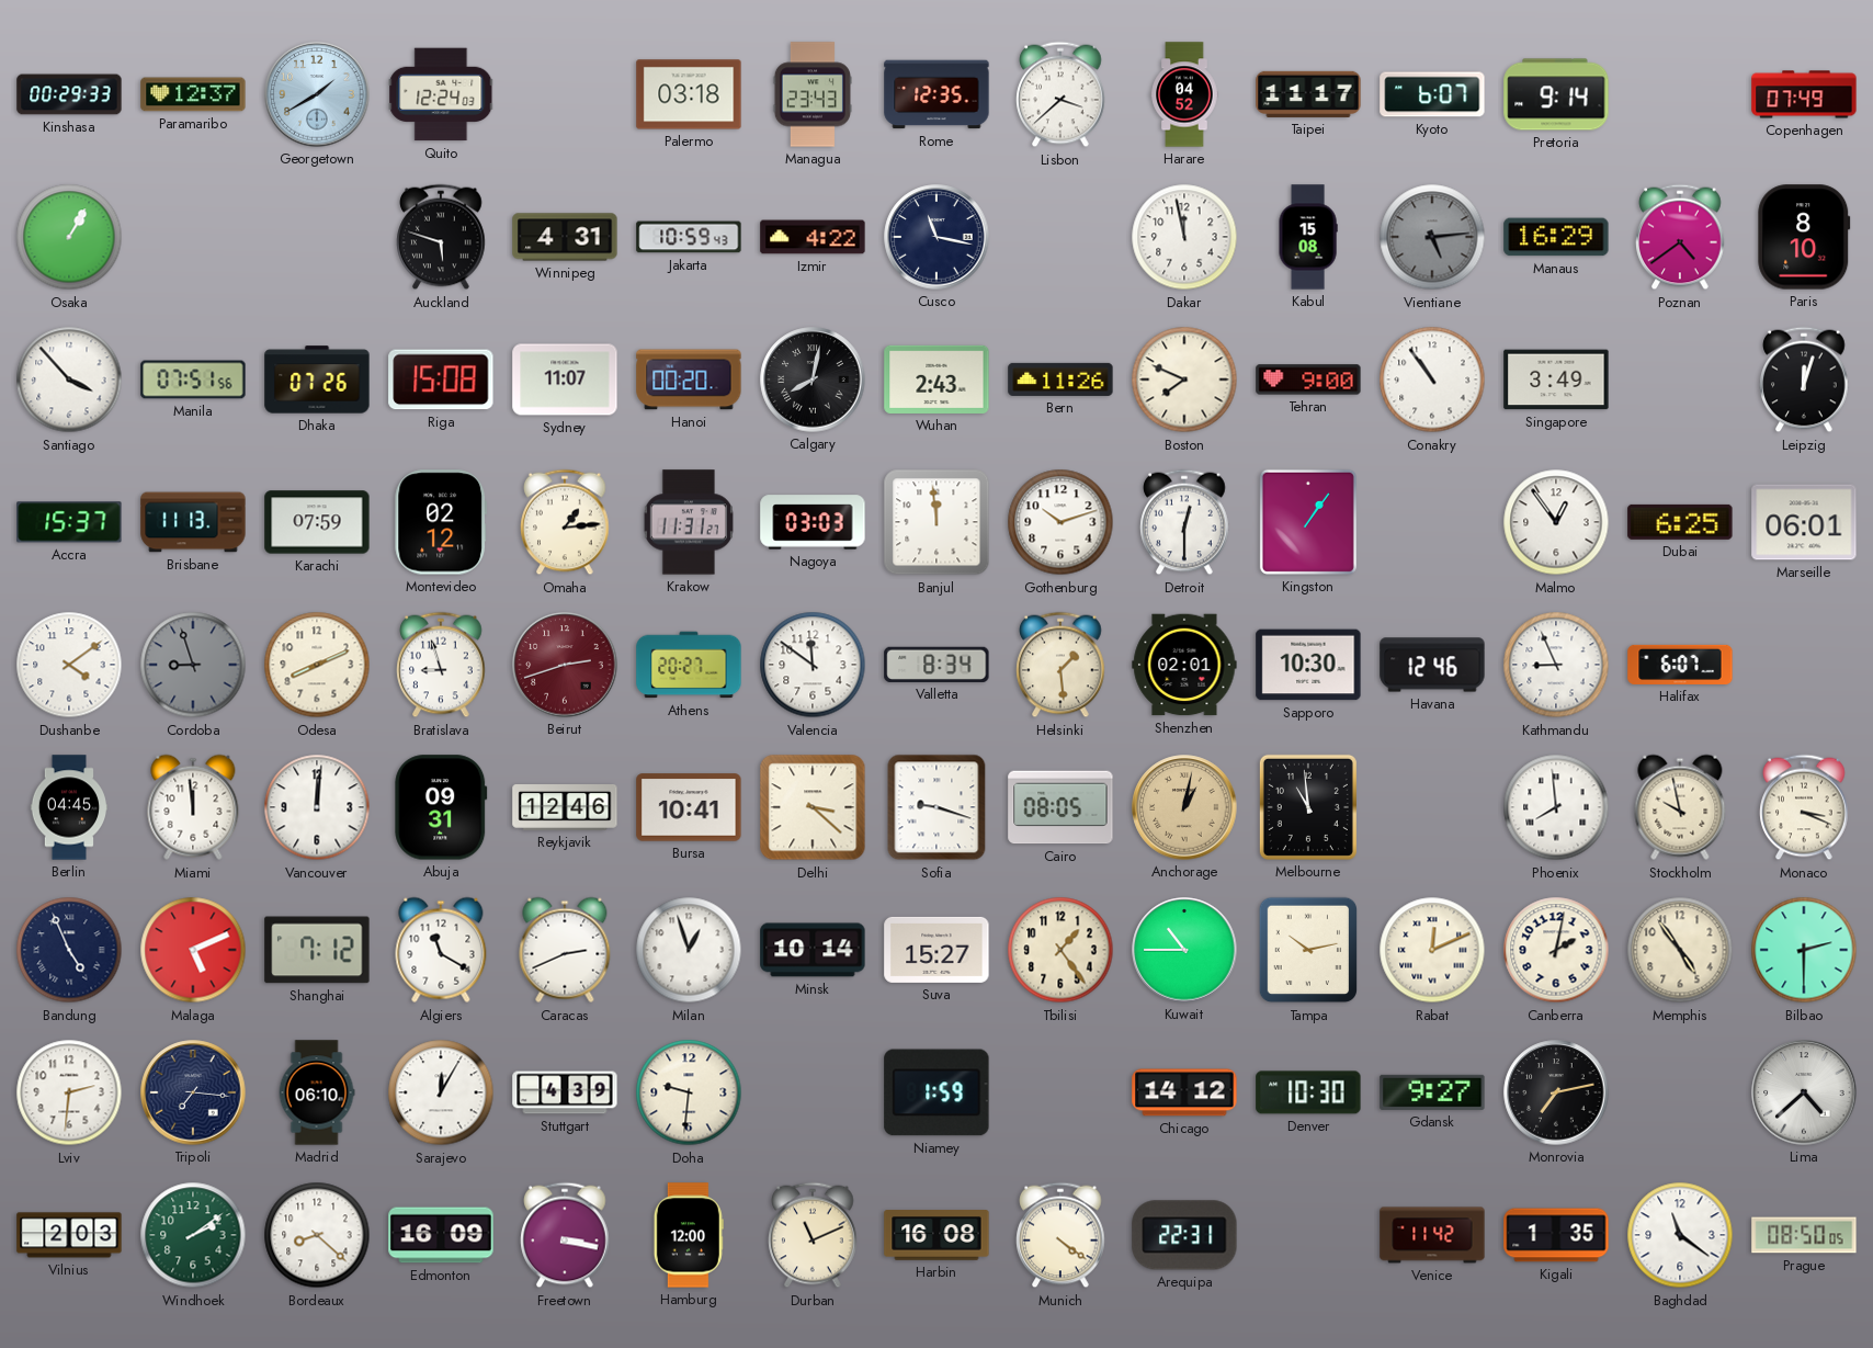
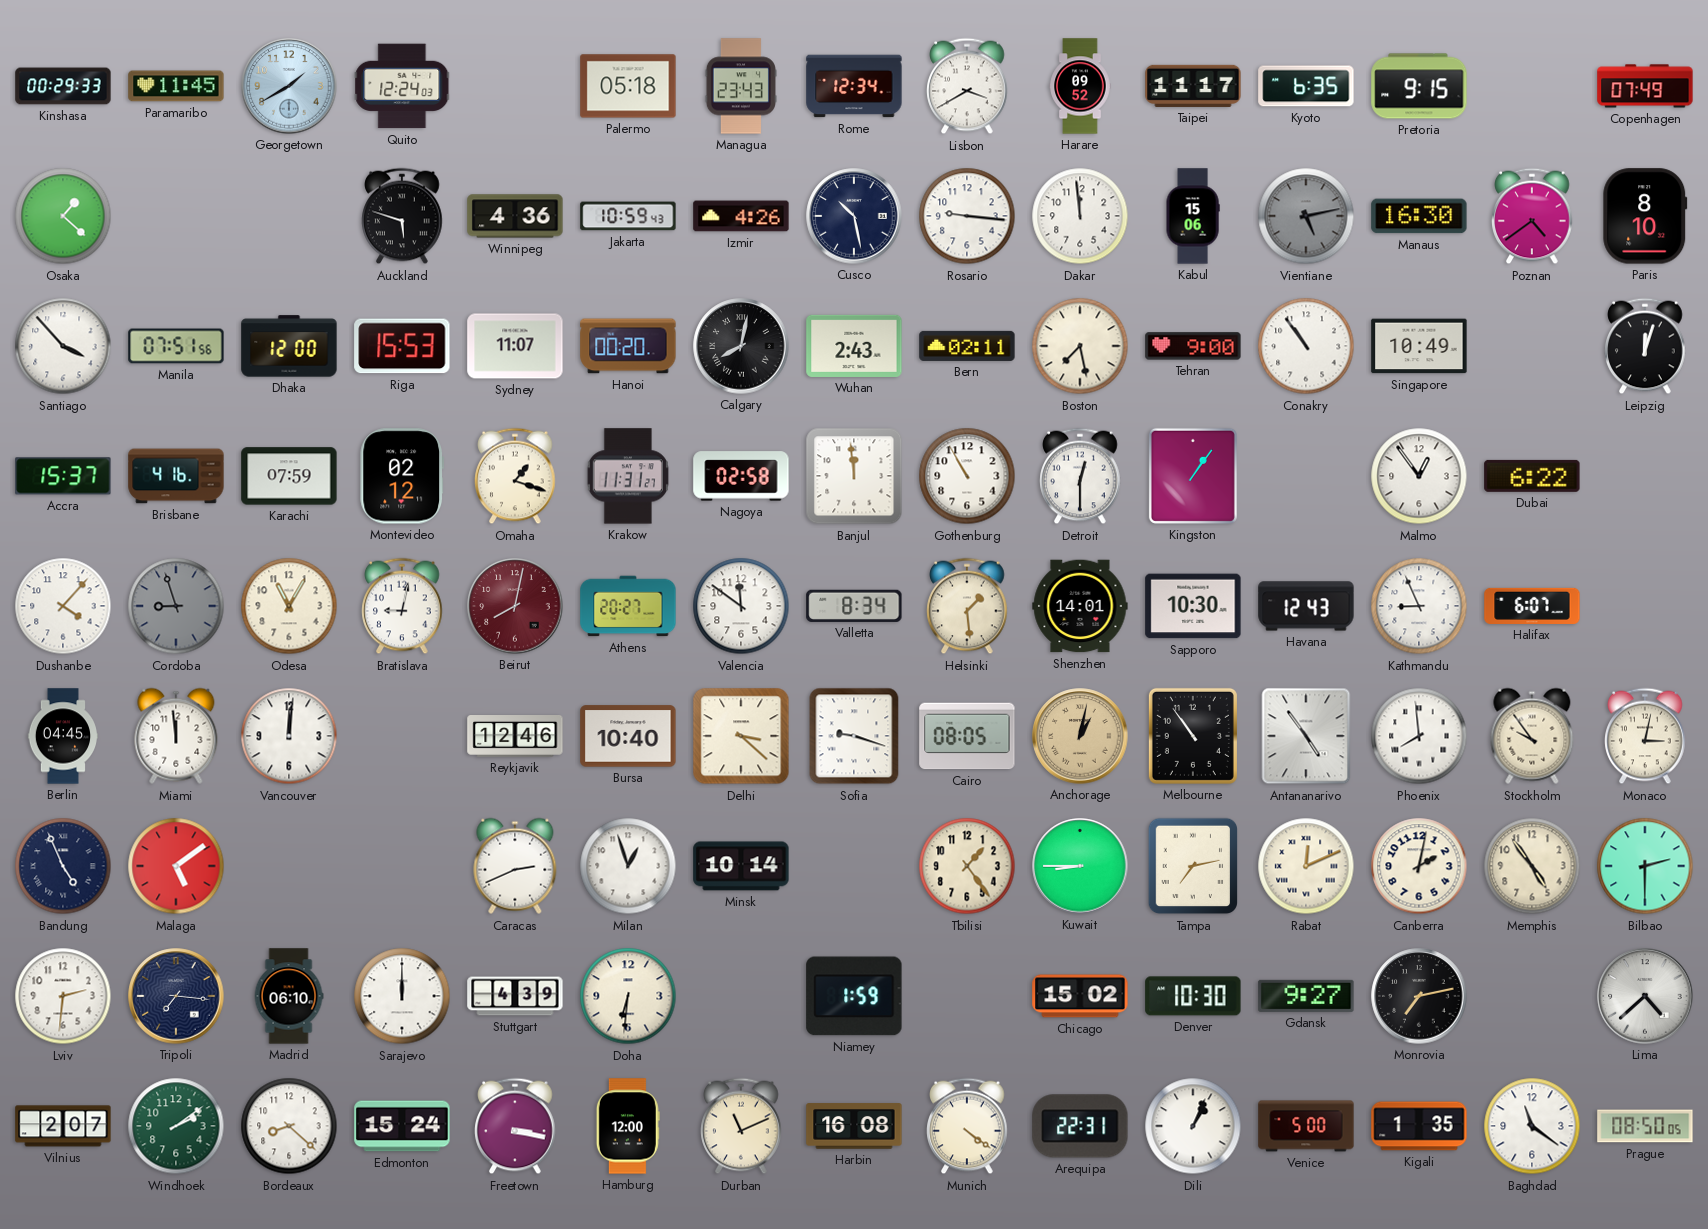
Paramaribo: 12:37 -> 11:45
Palermo: 03:18 -> 05:18
Rome: 12:35 -> 12:34
Lisbon: 3:38 -> 3:40
Harare: 04:52 -> 09:52
Kyoto: 6:07 -> 6:35
Pretoria: 9:14 -> 9:15
Osaka: 1:05 -> 1:22
Winnipeg: 4:31 -> 4:36
Izmir: 4:22 -> 4:26
Cusco: 11:17 -> 10:28
Rosario: none -> 9:16
Dakar: 11:58 -> 11:59
Kabul: 15:08 -> 15:06
Vientiane: 5:14 -> 5:13
Manaus: 16:29 -> 16:30
Dhaka: 07:26 -> 12:00
Riga: 15:08 -> 15:53
Bern: 11:26 -> 02:11
Boston: 7:49 -> 7:28
Singapore: 3:49 -> 10:49
Brisbane: 11:13 -> 4:16
Omaha: 1:14 -> 1:18
Nagoya: 03:03 -> 02:58
Gothenburg: 10:12 -> 10:55
Dubai: 6:25 -> 6:22
Marseille: 06:01 -> none
Dushanbe: 4:09 -> 4:07
Odesa: 8:11 -> 11:05
Bratislava: 8:57 -> 9:02
Beirut: 2:42 -> 8:02
Shenzhen: 02:01 -> 14:01
Havana: 12:46 -> 12:43
Abuja: 09:31 -> none
Bursa: 10:41 -> 10:40
Melbourne: 10:59 -> 10:54
Antananarivo: none -> 4:54
Stockholm: 9:58 -> 9:54
Monaco: 3:19 -> 3:02
Malaga: 5:11 -> 5:09
Shanghai: 7:12 -> none
Algiers: 11:20 -> none
Suva: 15:27 -> none
Kuwait: 10:45 -> 8:45
Tampa: 10:13 -> 7:13
Sarajevo: 12:05 -> 12:00
Doha: 9:31 -> 6:31
Chicago: 14:12 -> 15:02
Vilnius: 2:03 -> 2:07
Edmonton: 16:09 -> 15:24
Dili: none -> 1:04
Venice: 11:42 -> 5:00
